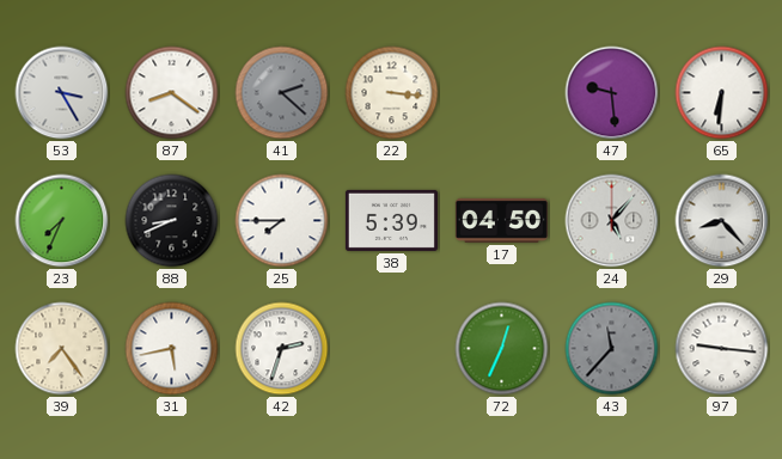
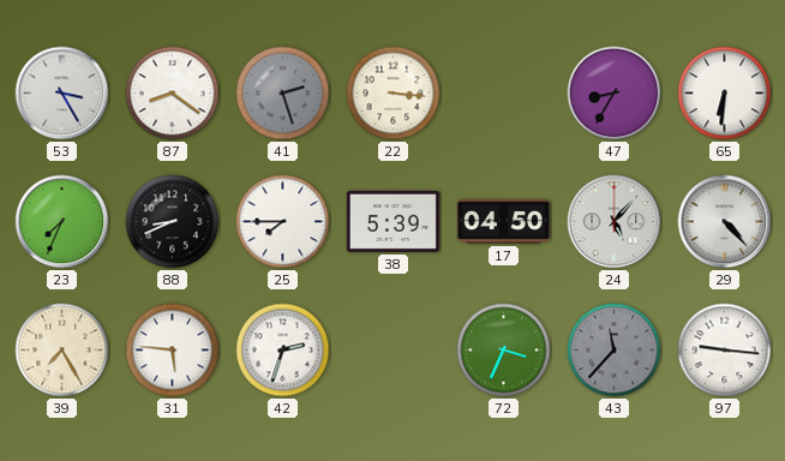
41: 2:22 -> 2:27
47: 9:29 -> 8:35
29: 8:23 -> 4:23
39: 7:24 -> 7:25
31: 5:43 -> 5:46
72: 12:34 -> 3:34
